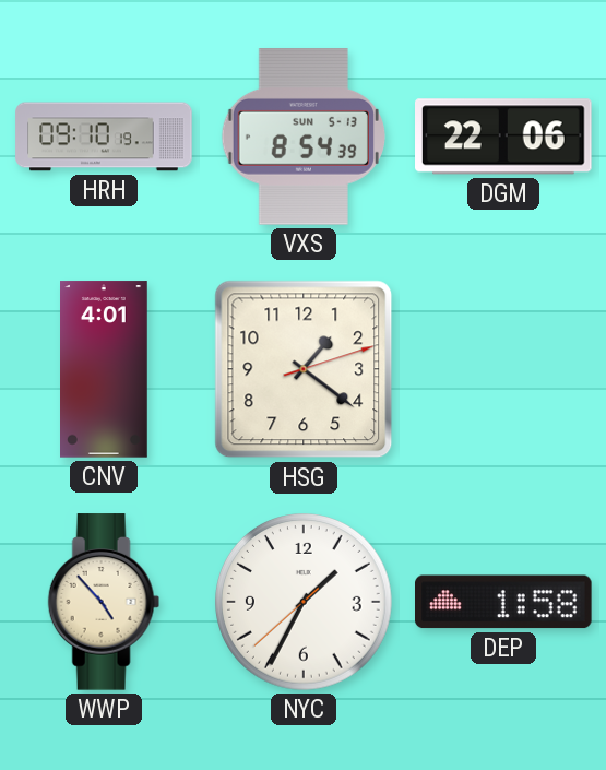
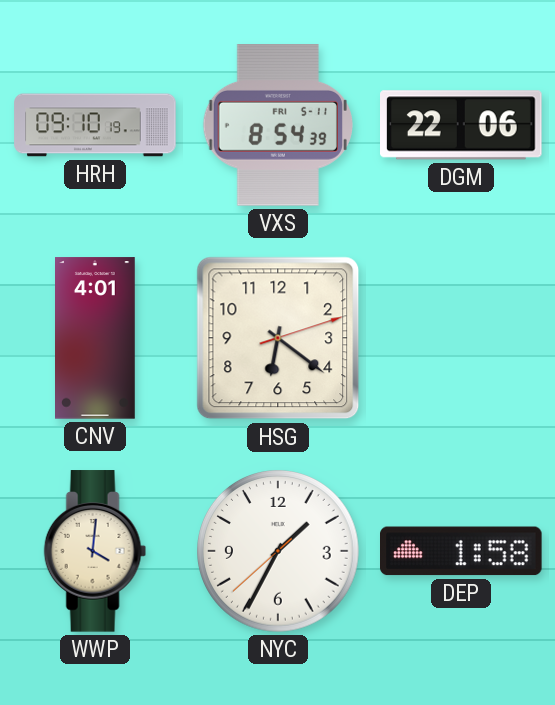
VXS date: SUN 5-13 -> FRI 5-11
HSG: 1:21 -> 6:21
WWP: 4:53 -> 4:01
